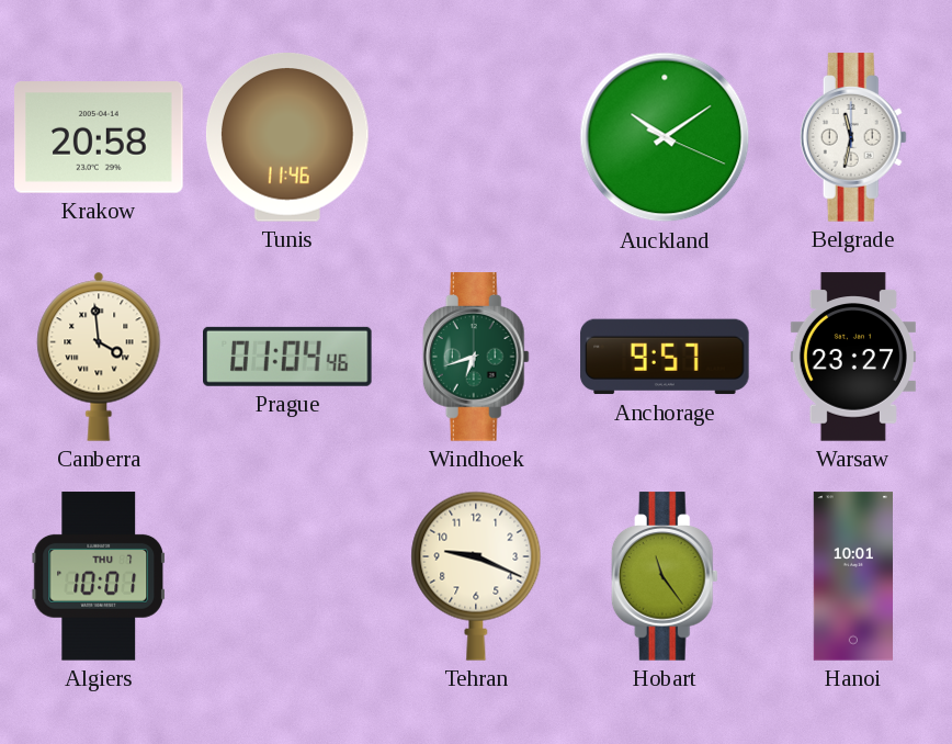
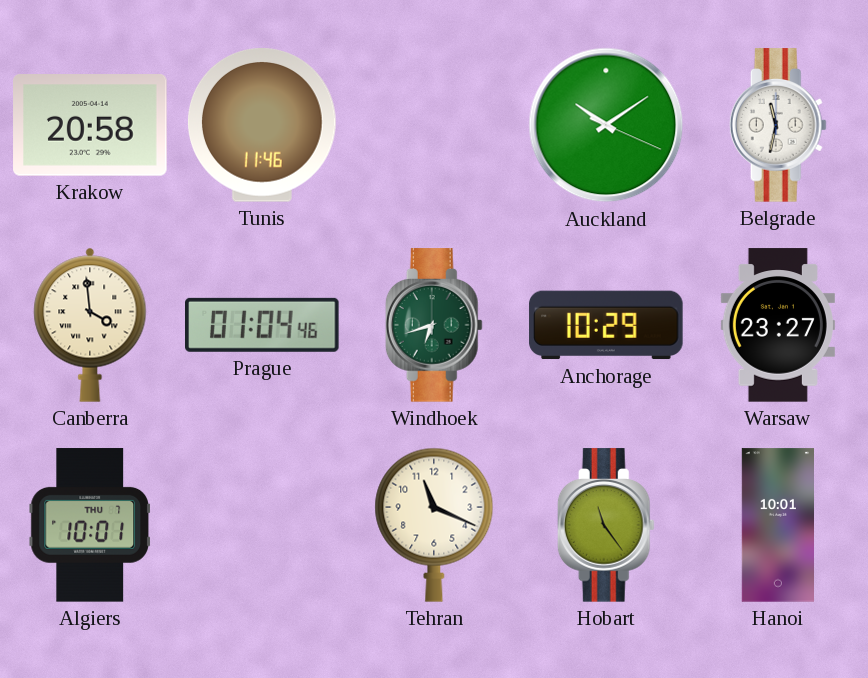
Anchorage: 9:57 -> 10:29
Tehran: 9:19 -> 11:19
